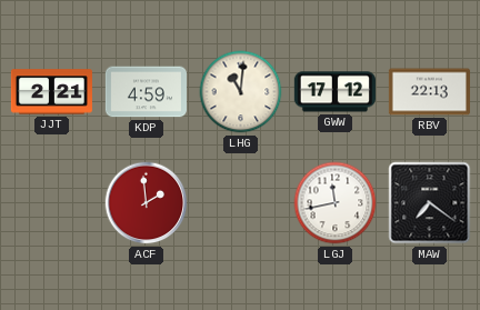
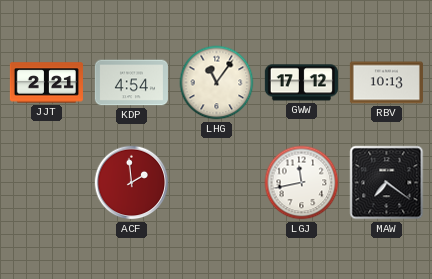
KDP: 4:59 -> 4:54
LHG: 11:01 -> 11:06
RBV: 22:13 -> 10:13
